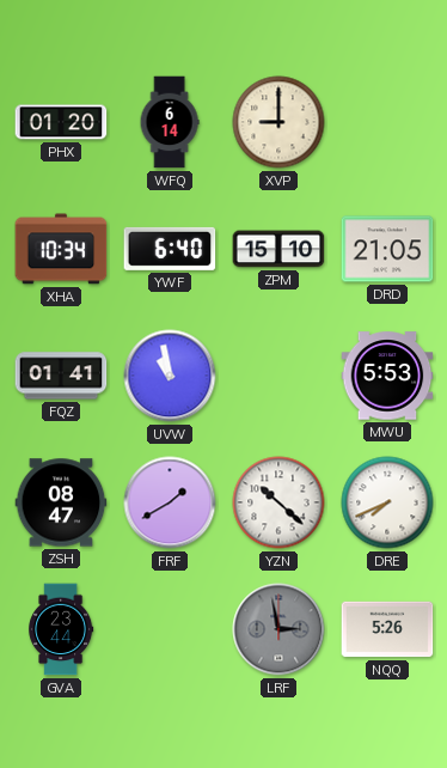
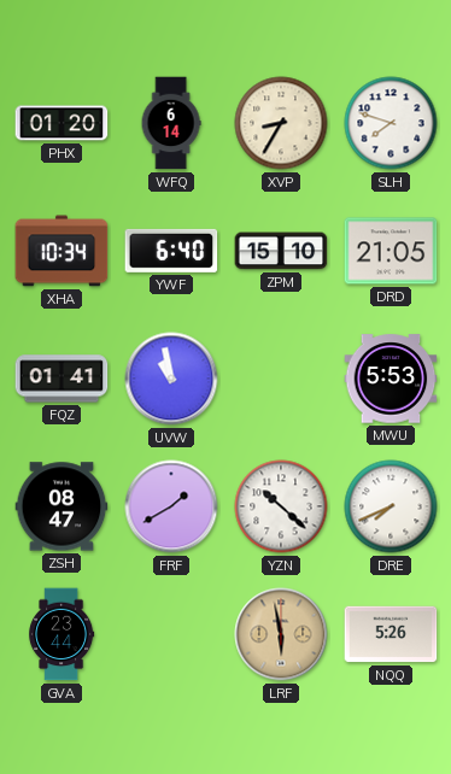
XVP: 9:00 -> 8:35
SLH: none -> 7:48
LRF: 2:58 -> 5:58
LRF dial: grey -> champagne
